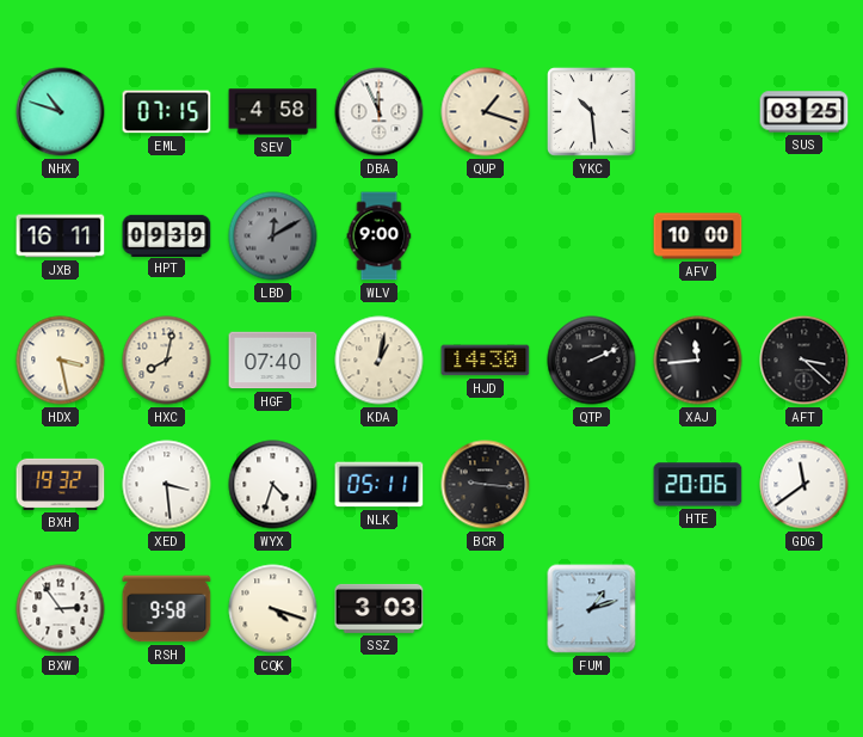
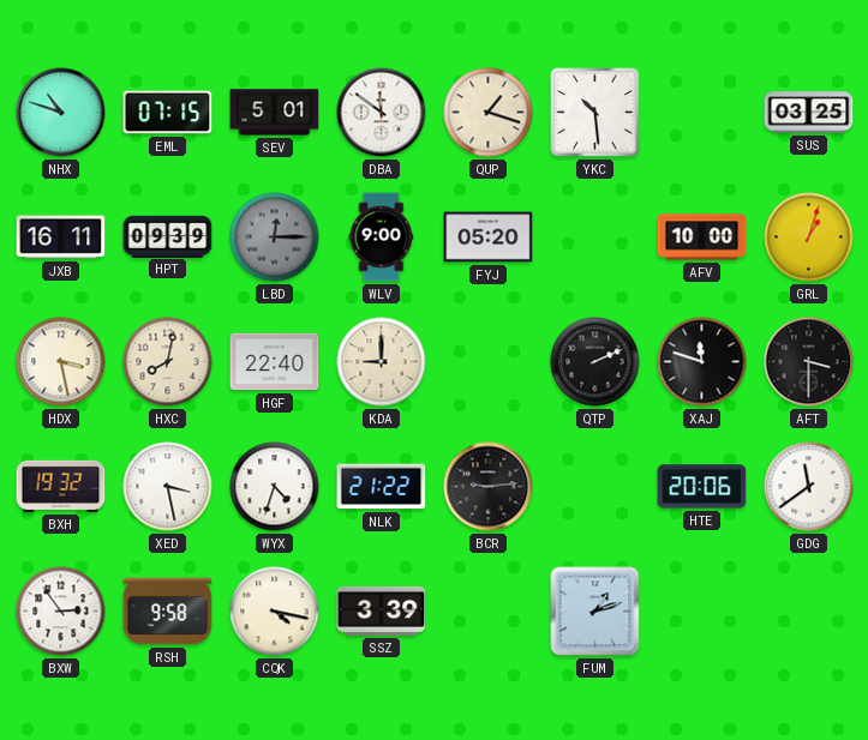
SEV: 4:58 -> 5:01
DBA: 11:56 -> 11:51
LBD: 12:10 -> 12:15
FYJ: none -> 05:20
GRL: none -> 1:03
HGF: 07:40 -> 22:40
KDA: 1:02 -> 9:00
HJD: 14:30 -> none
XAJ: 11:44 -> 11:48
AFT: 3:22 -> 3:30
XED: 3:29 -> 3:28
NLK: 05:11 -> 21:22
BCR: 9:16 -> 9:14
CQK: 4:18 -> 4:17
SSZ: 3:03 -> 3:39
